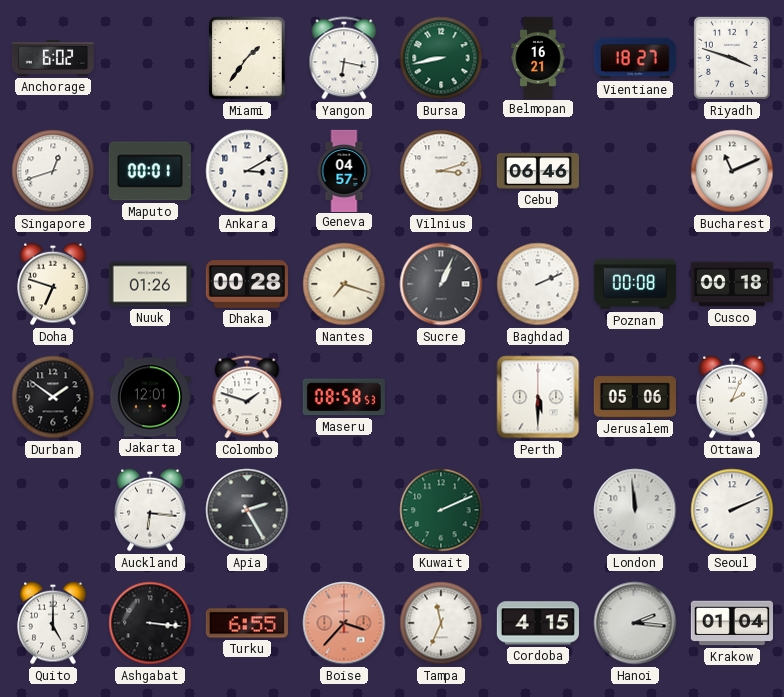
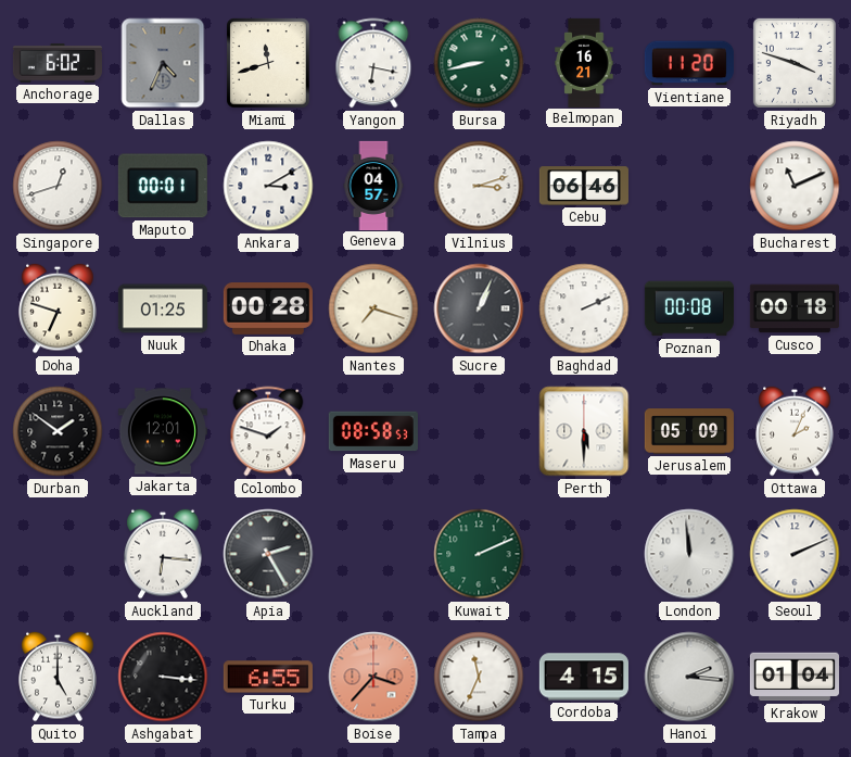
Dallas: none -> 4:34
Miami: 1:36 -> 11:42
Vientiane: 18:27 -> 11:20
Nuuk: 01:26 -> 01:25
Jerusalem: 05:06 -> 05:09
